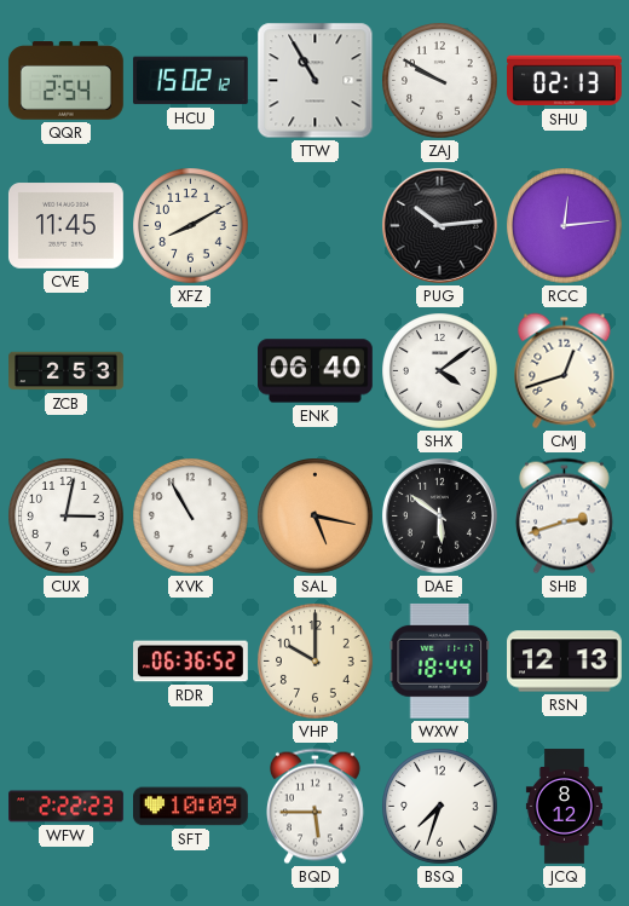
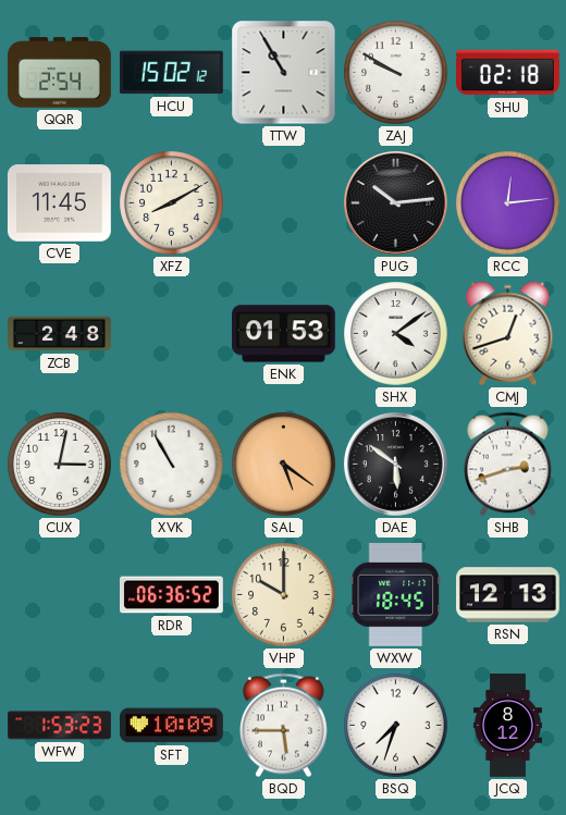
SHU: 02:13 -> 02:18
ZCB: 2:53 -> 2:48
ENK: 06:40 -> 01:53
SAL: 5:17 -> 5:21
WXW: 18:44 -> 18:45
WFW: 2:22 -> 1:53
